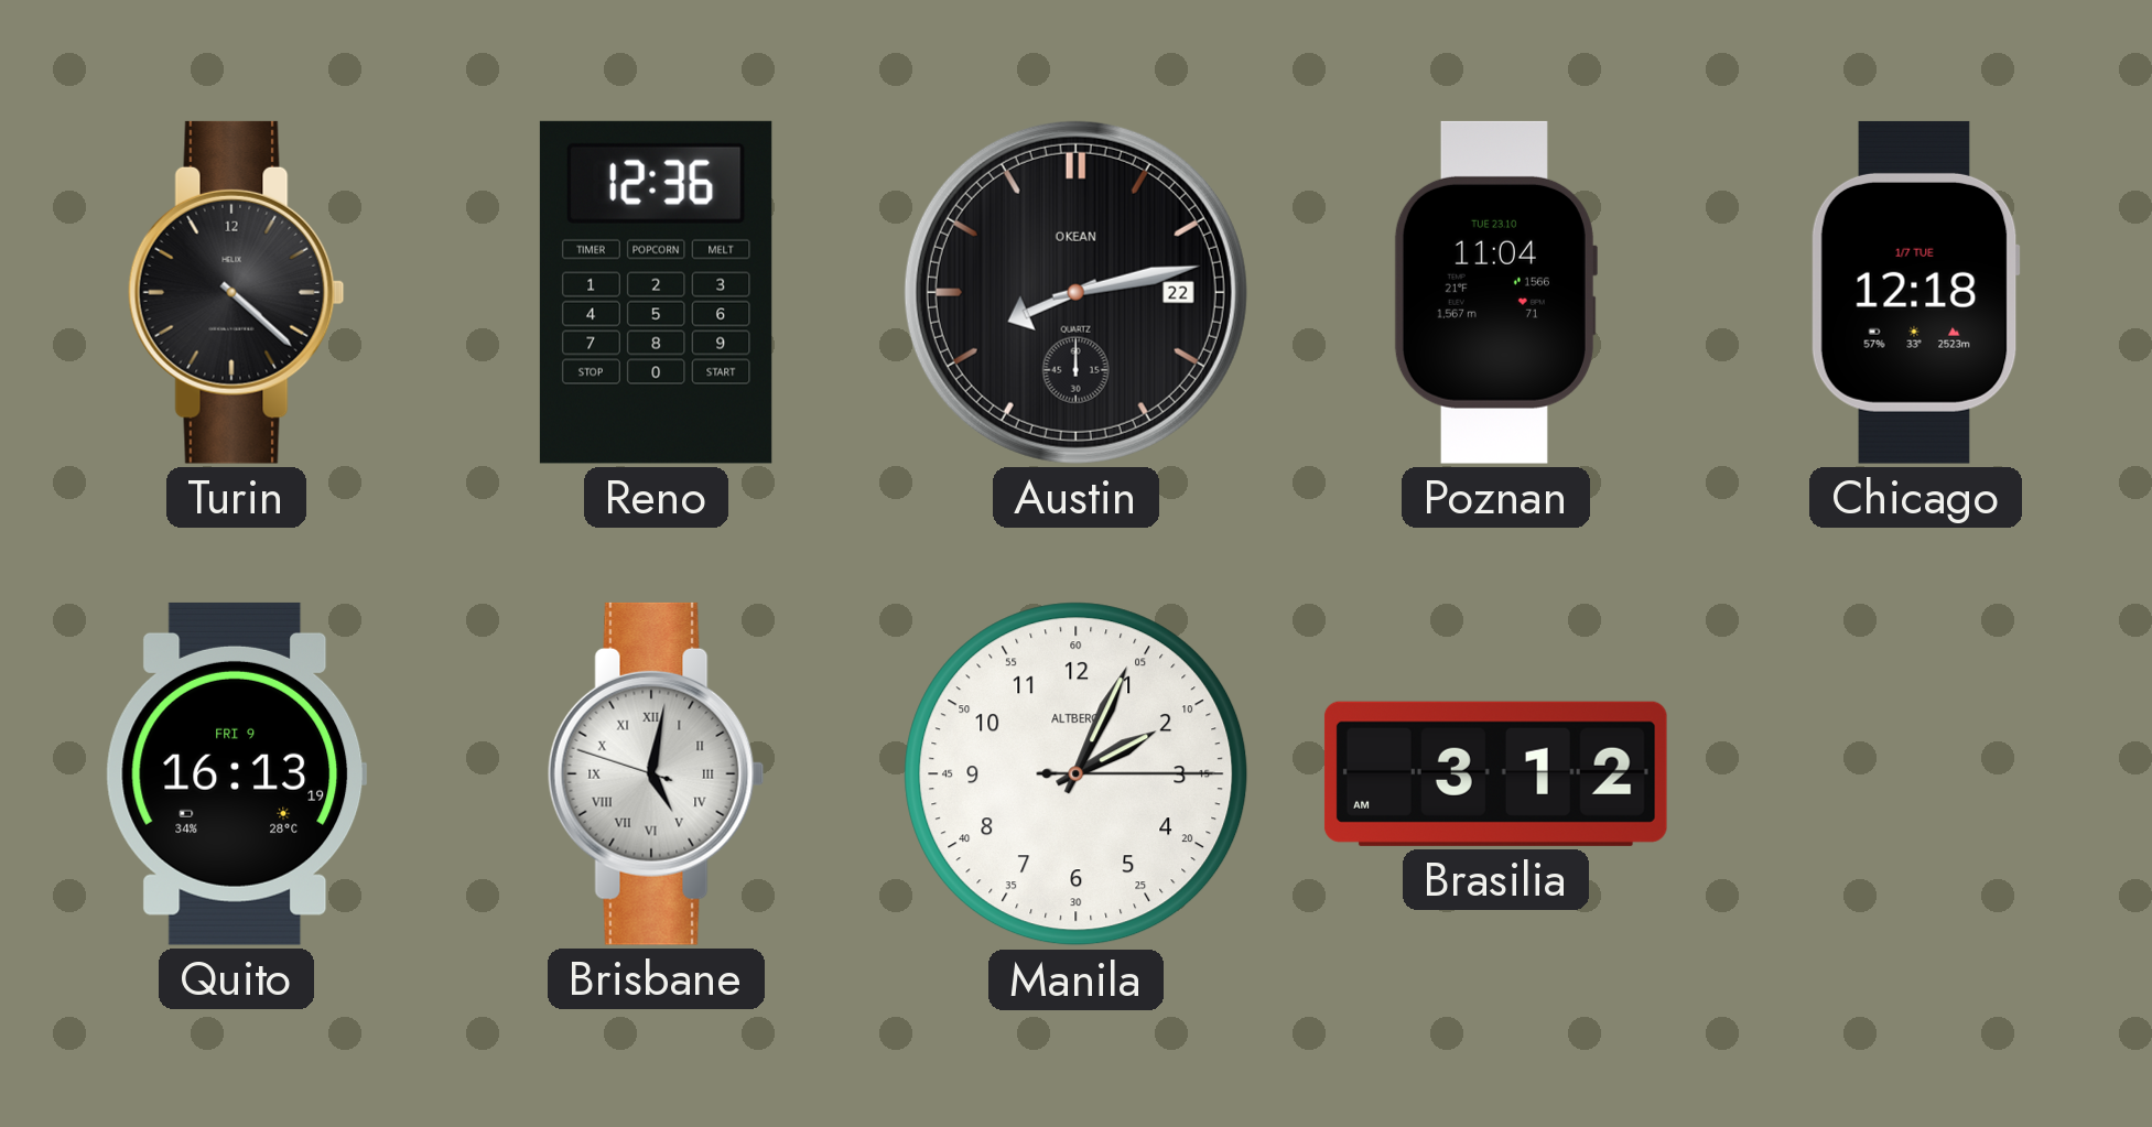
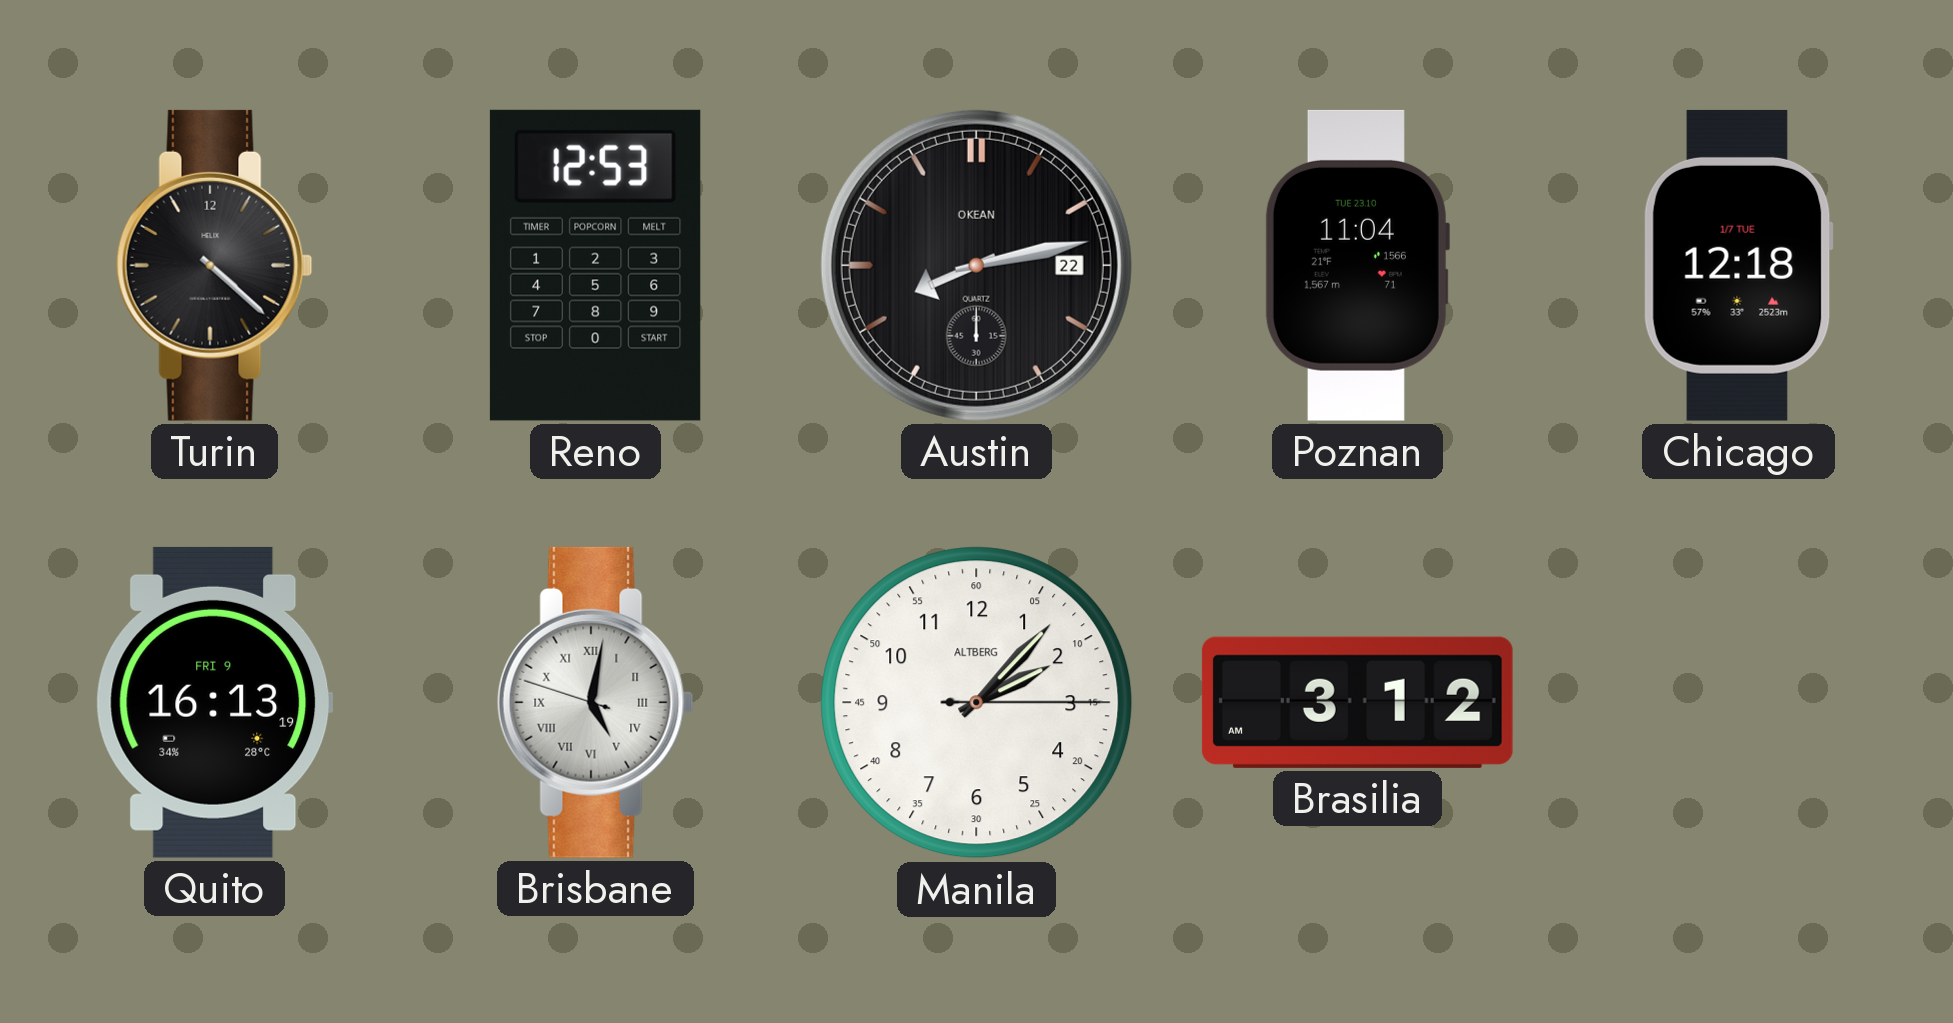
Reno: 12:36 -> 12:53
Manila: 2:04 -> 2:07
